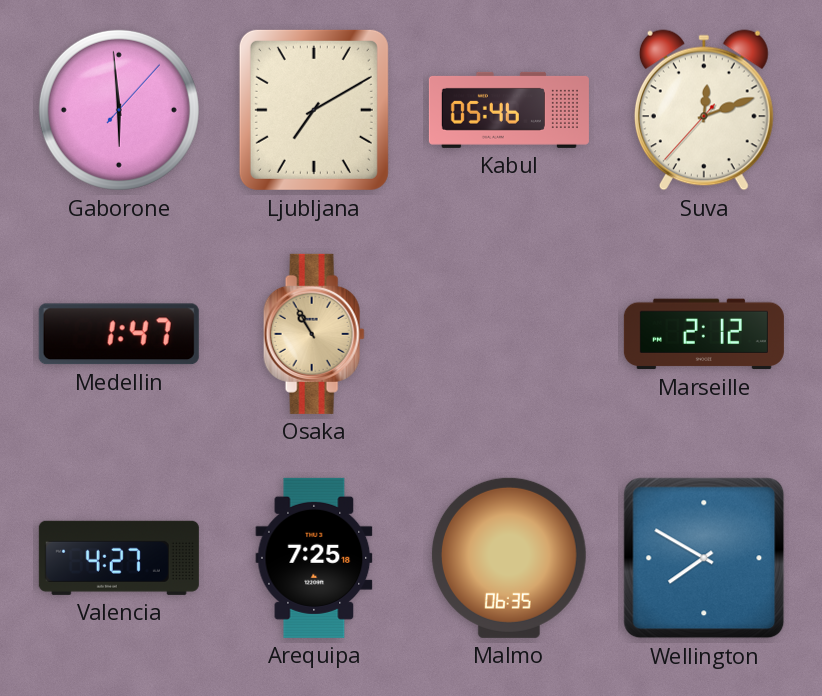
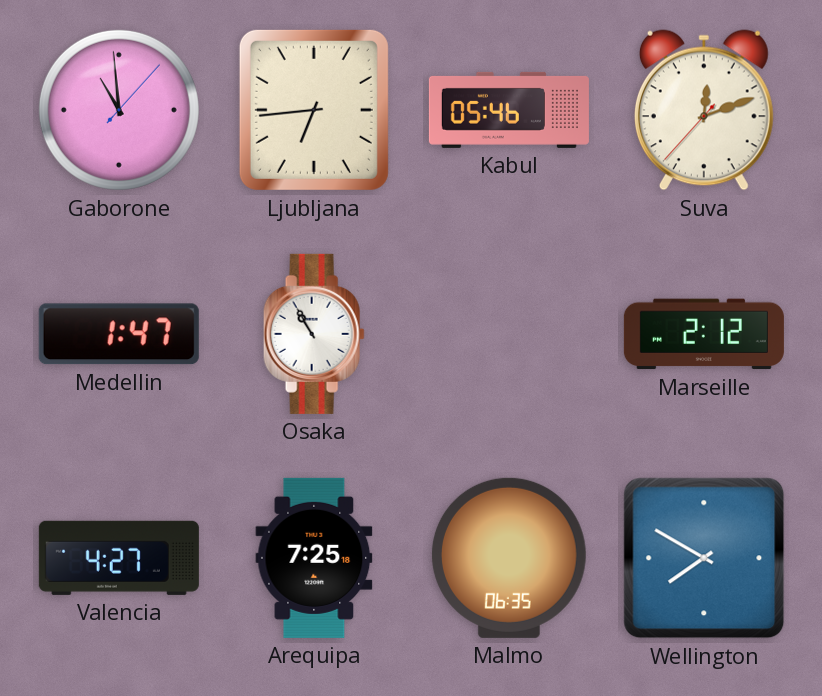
Gaborone: 5:59 -> 10:59
Ljubljana: 7:10 -> 6:44
Osaka dial: champagne -> white
